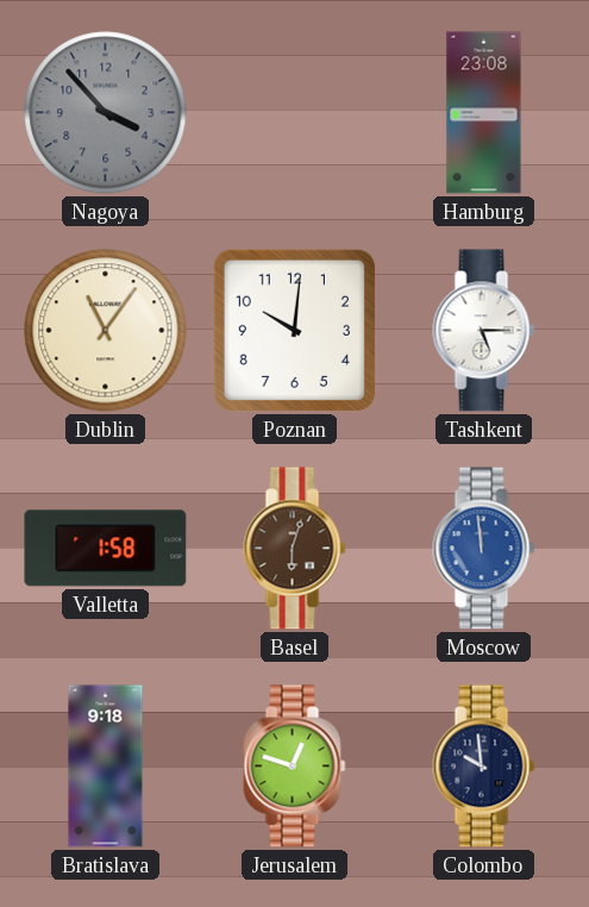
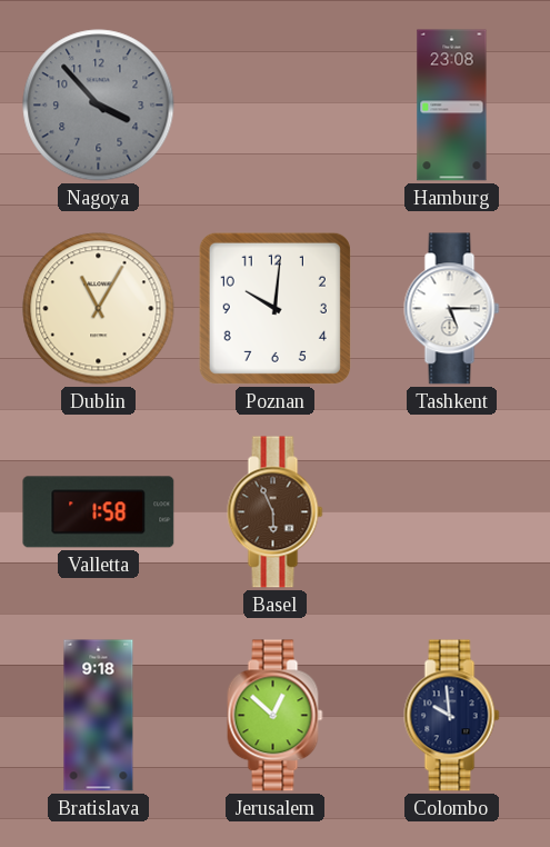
Dublin: 11:06 -> 11:05
Basel: 6:03 -> 5:56
Moscow: 11:59 -> none
Jerusalem: 12:48 -> 12:52
